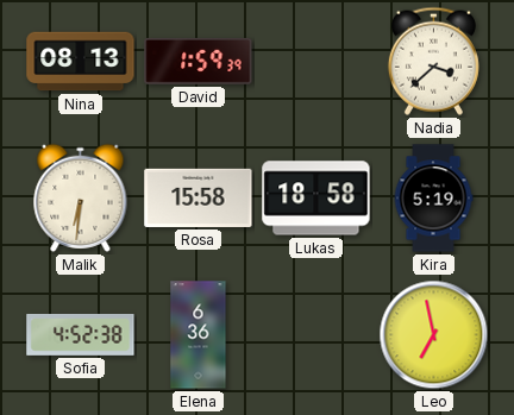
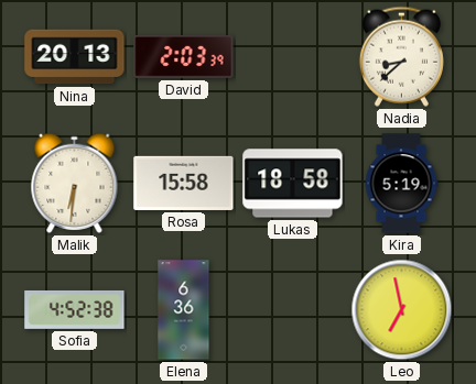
Nina: 08:13 -> 20:13
David: 1:59 -> 2:03
Nadia: 3:38 -> 8:38
